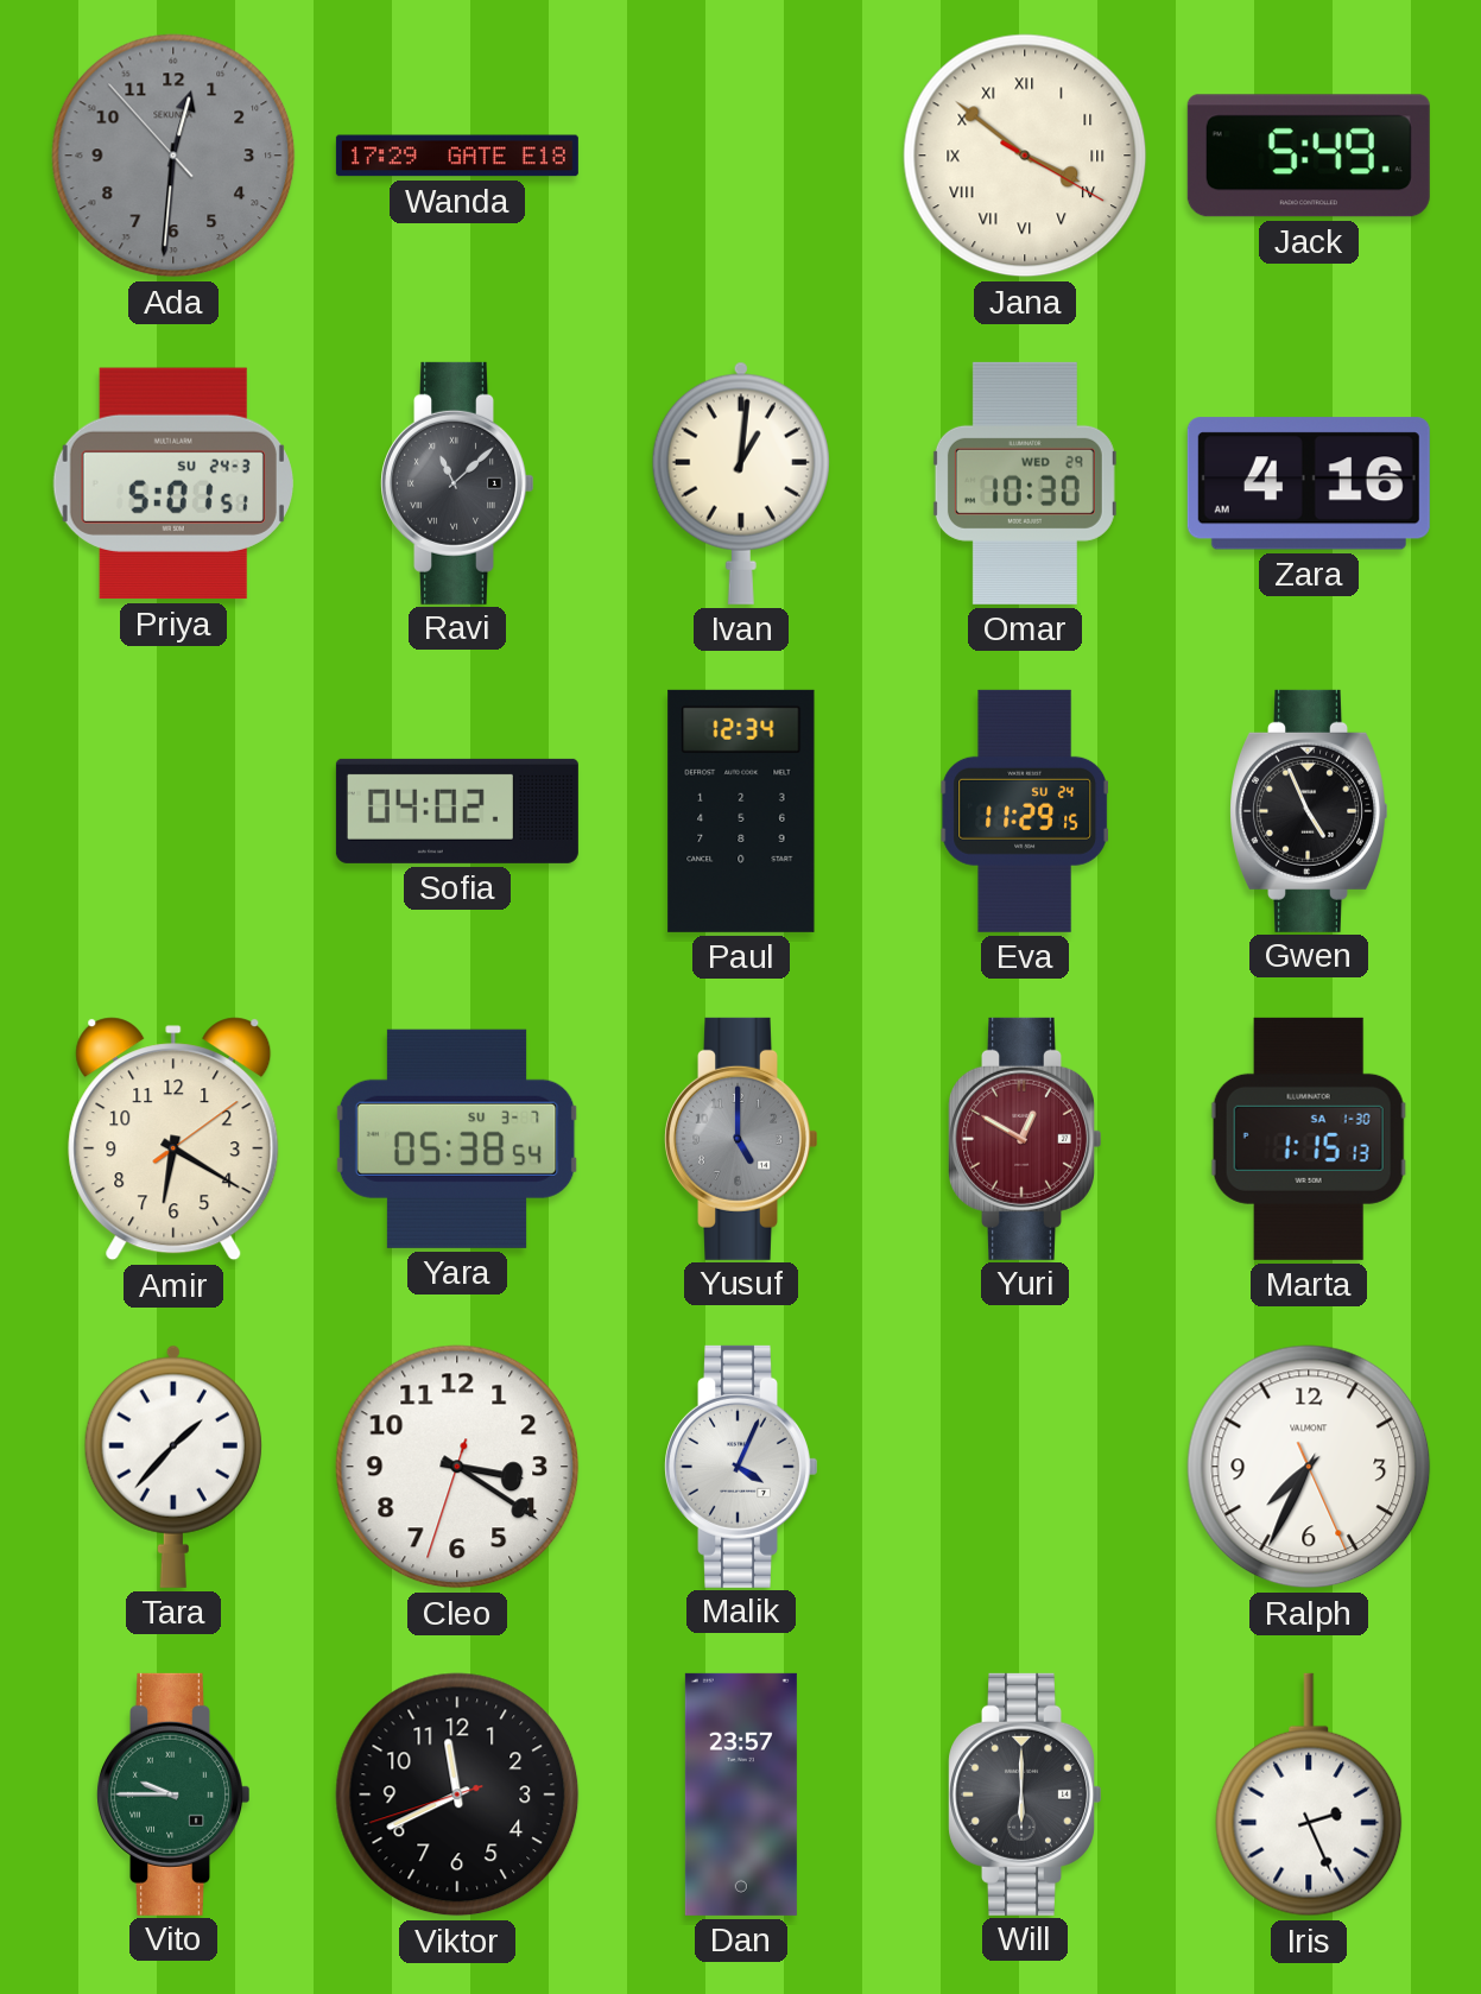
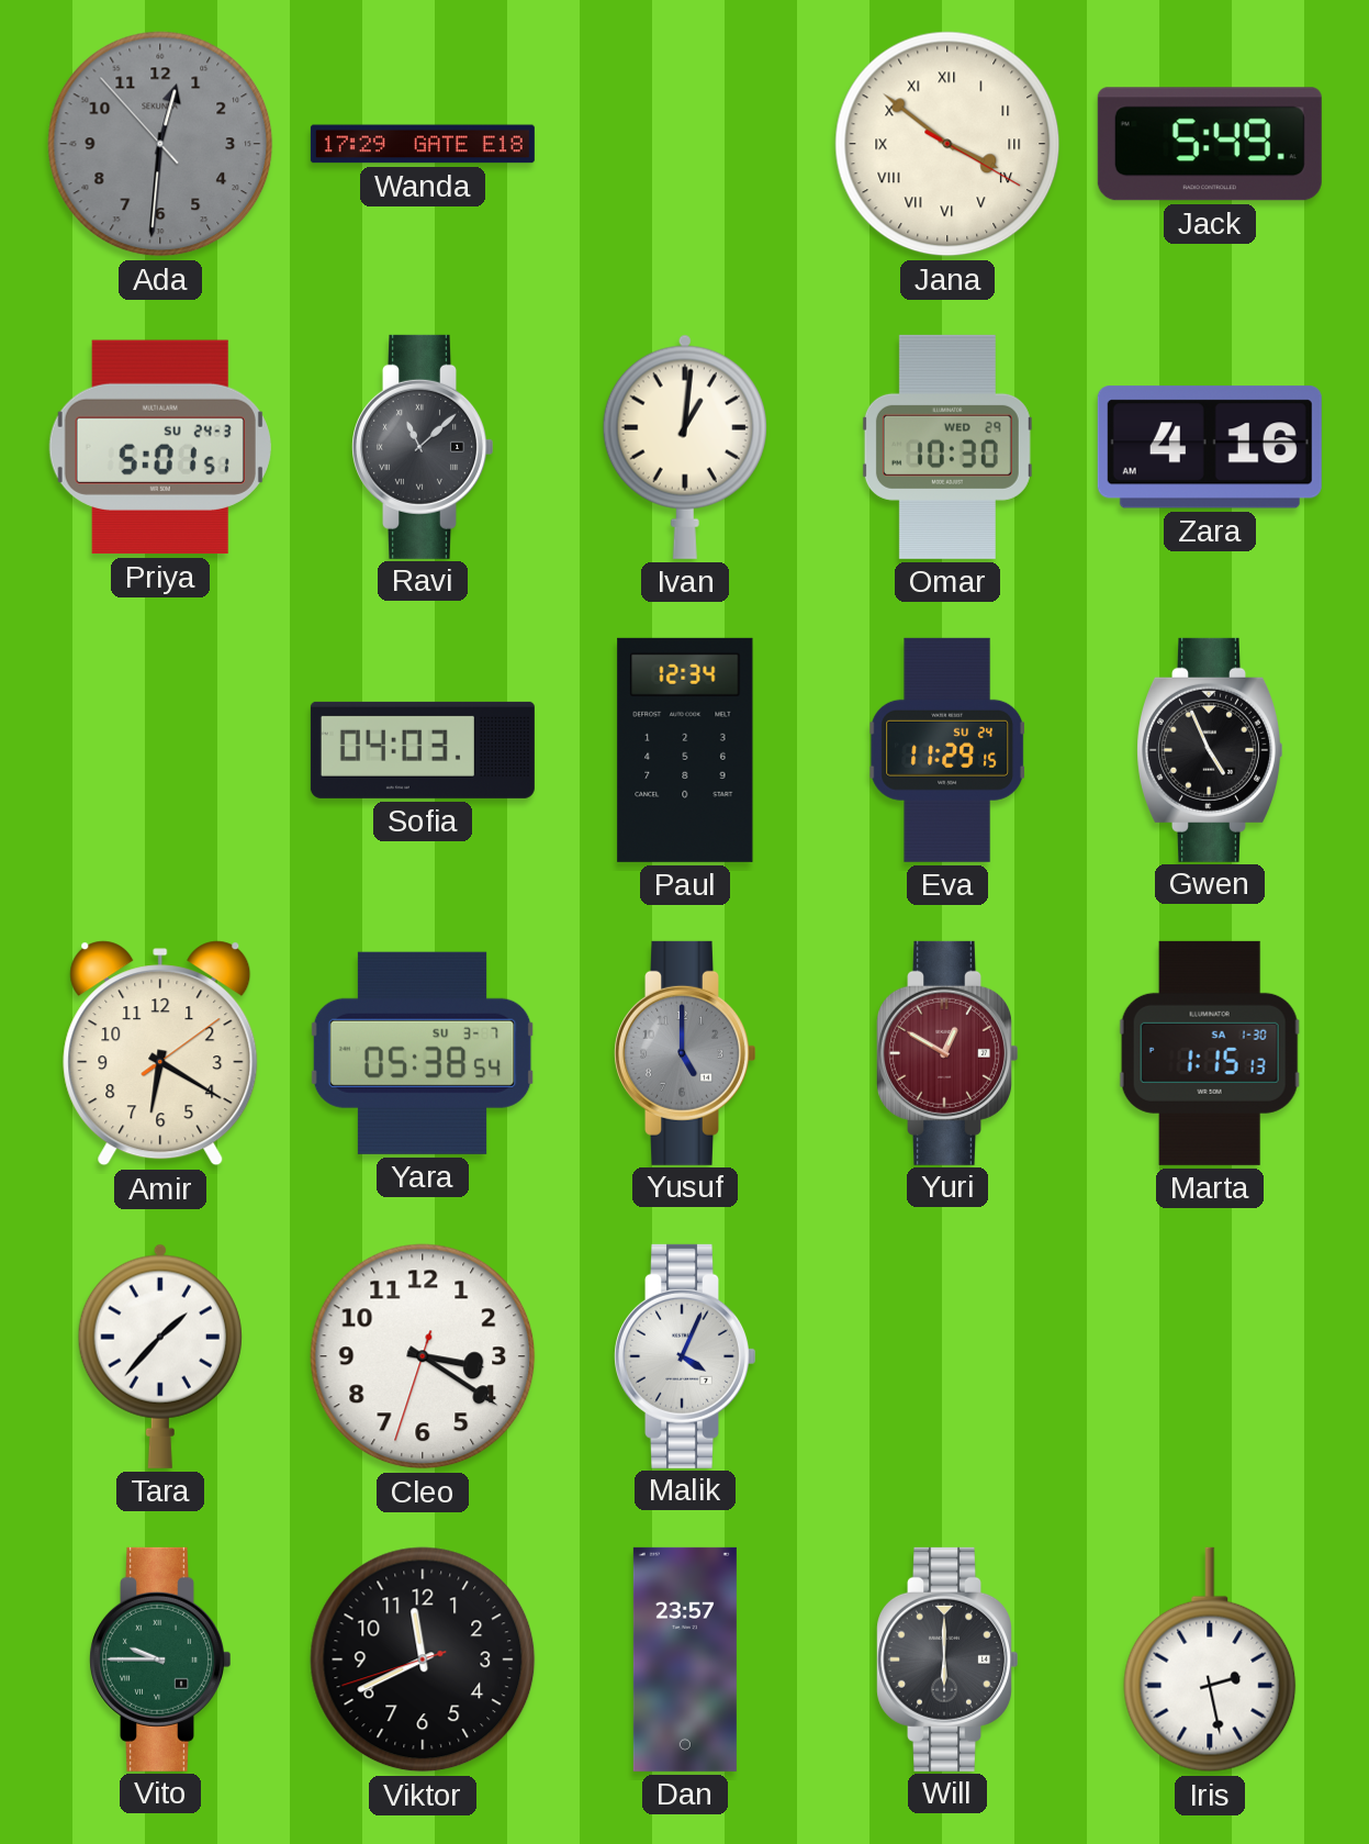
Sofia: 04:02 -> 04:03
Ralph: 7:34 -> none
Iris: 2:26 -> 2:28
